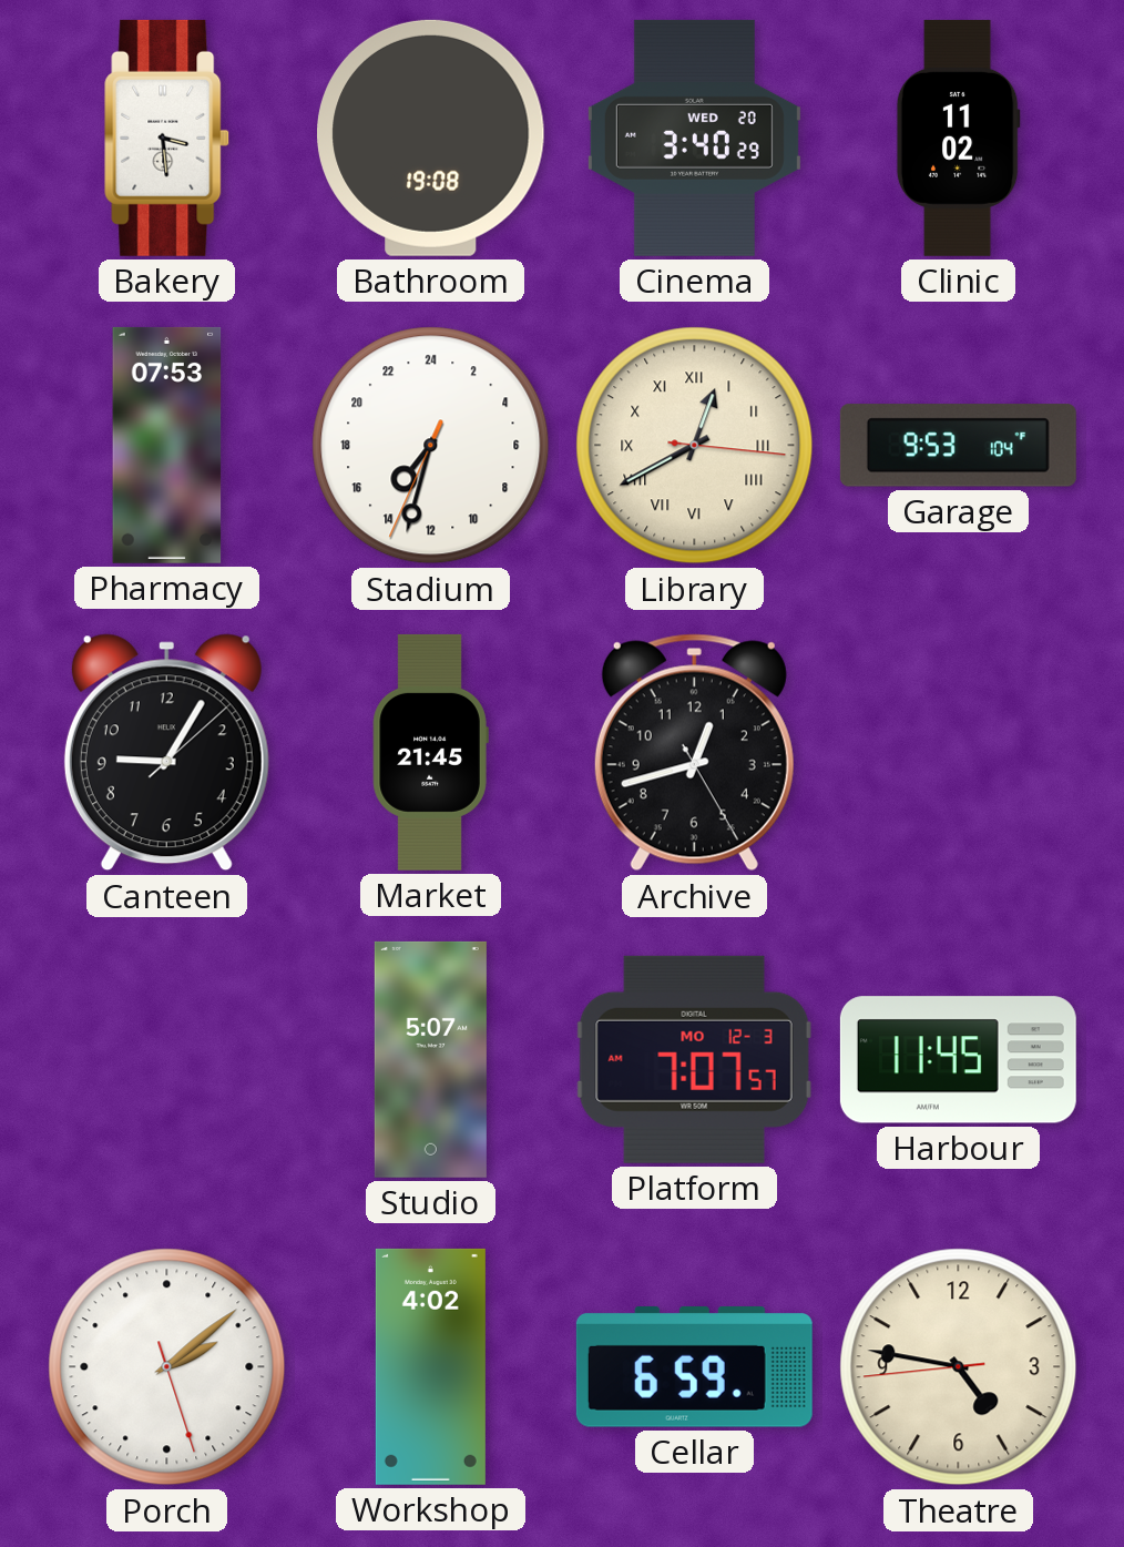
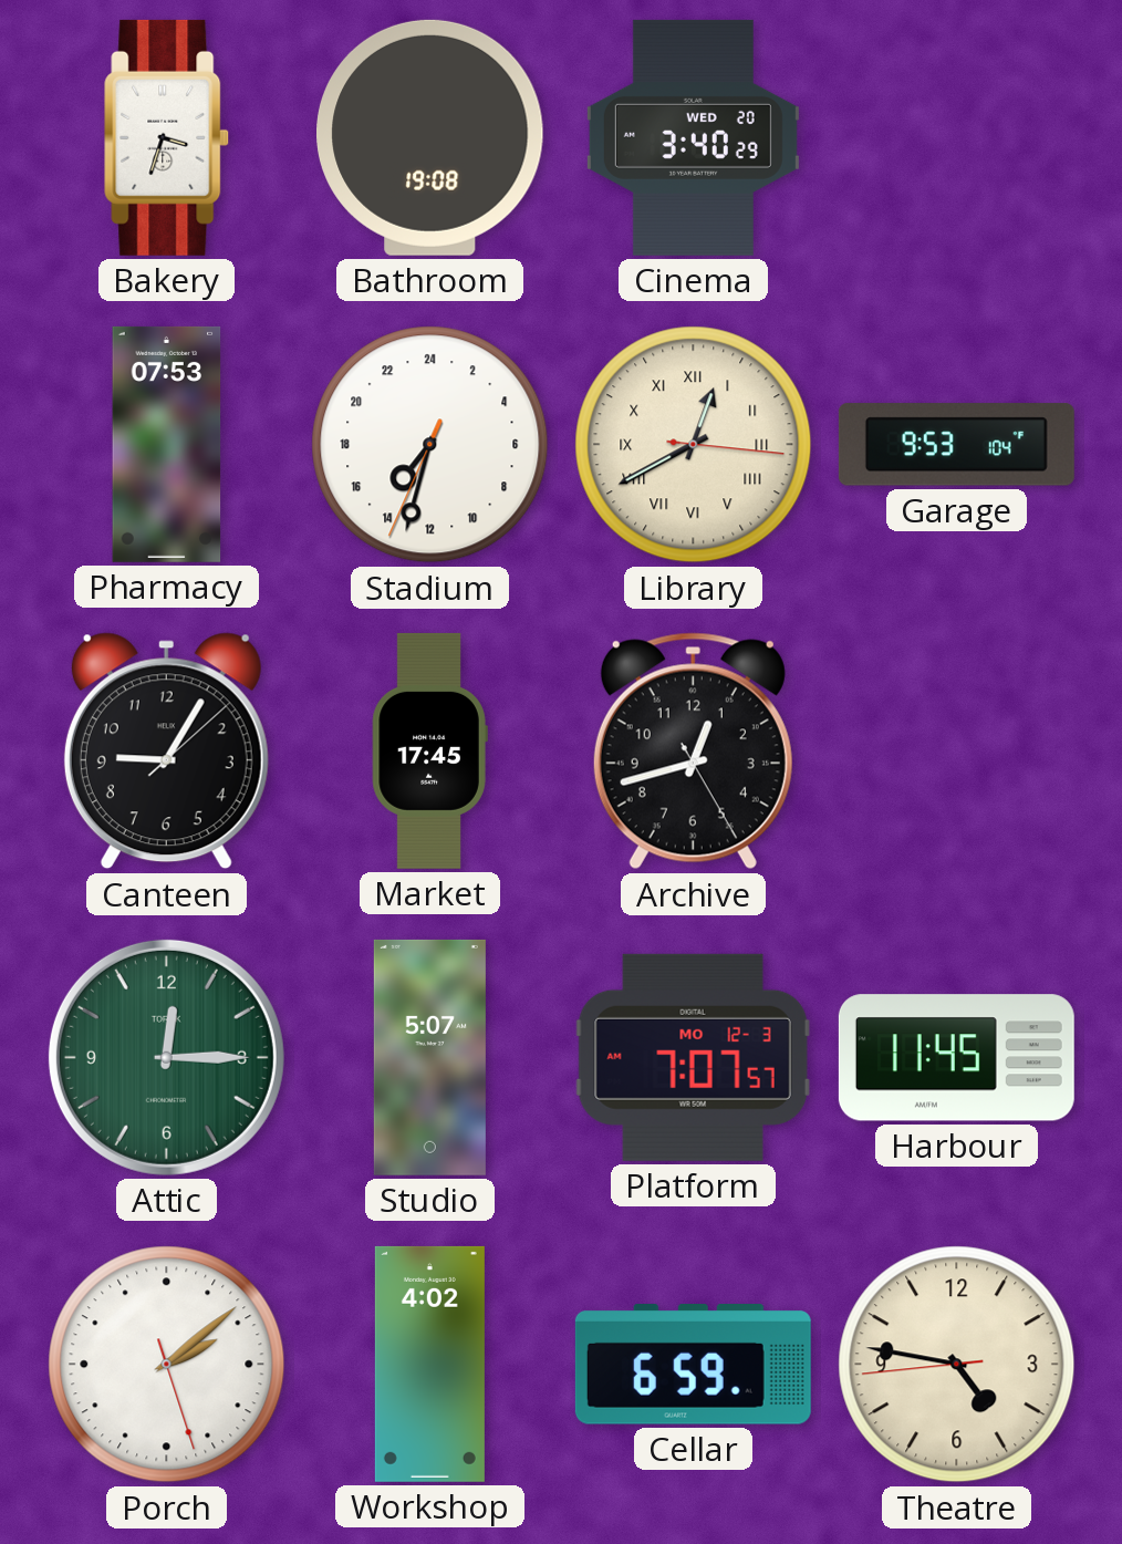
Bakery: 3:29 -> 3:33
Clinic: 11:02 -> none
Market: 21:45 -> 17:45
Attic: none -> 12:15
